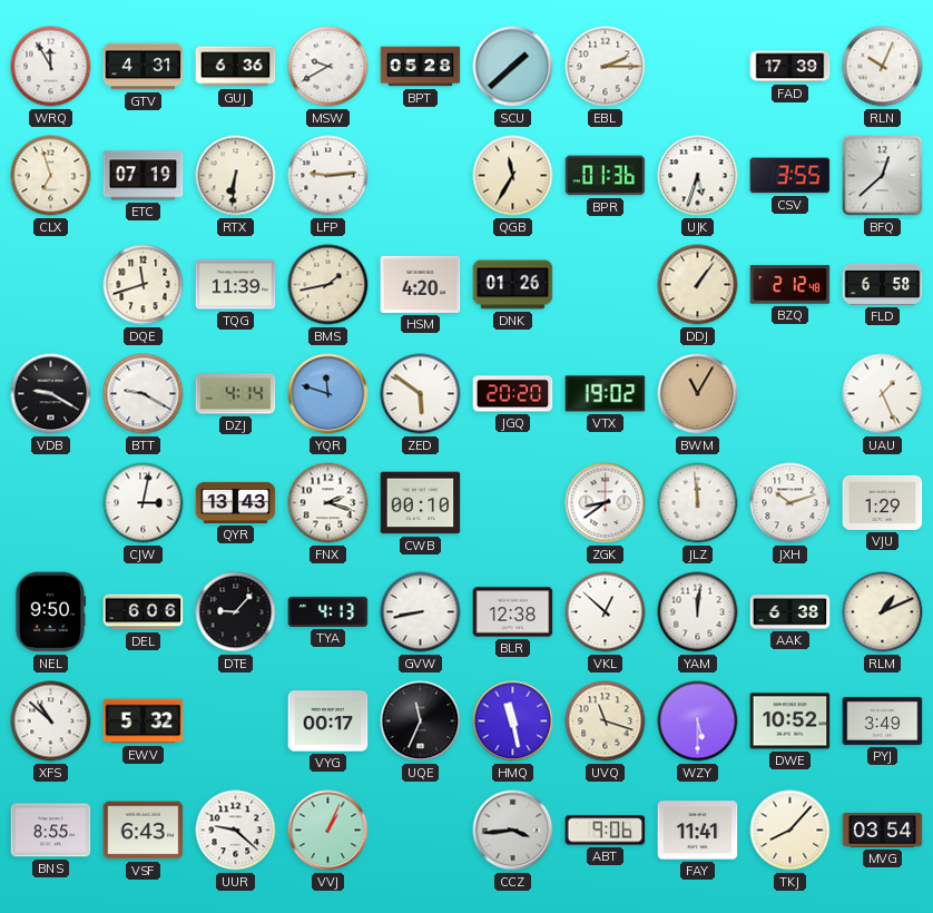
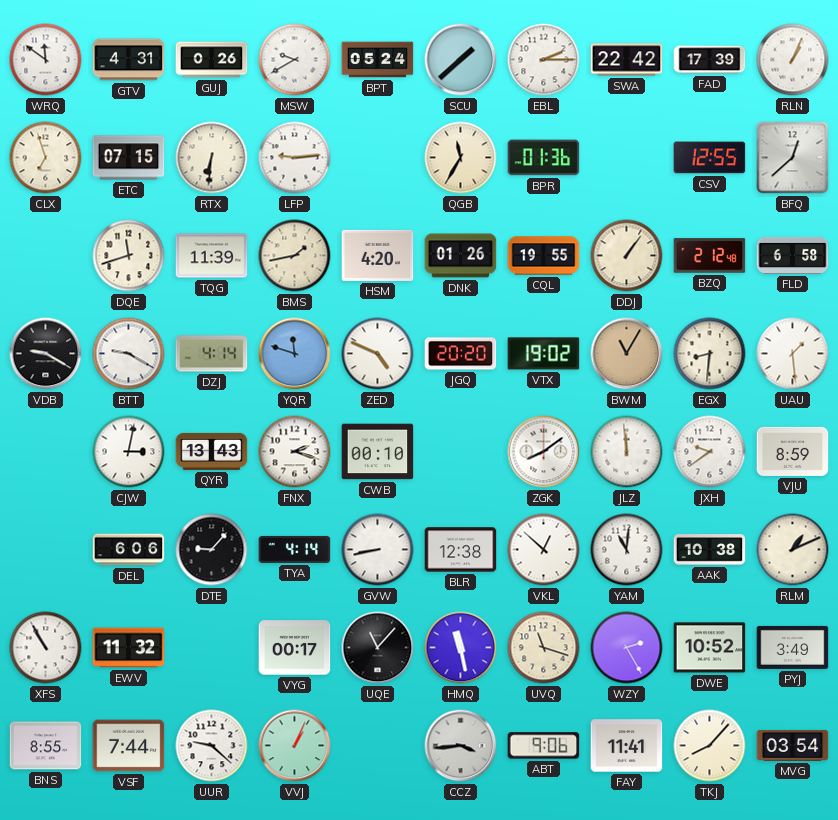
WRQ: 11:55 -> 11:51
GUJ: 6:36 -> 0:26
BPT: 05:28 -> 05:24
SWA: none -> 22:42
RLN: 10:04 -> 1:04
ETC: 07:19 -> 07:15
UJK: 5:33 -> none
CSV: 3:55 -> 12:55
CQL: none -> 19:55
ZED: 5:51 -> 4:49
EGX: none -> 8:31
UAU: 1:26 -> 1:29
ZGK: 8:39 -> 8:09
JXH: 10:12 -> 9:39
VJU: 1:29 -> 8:59
NEL: 9:50 -> none
TYA: 4:13 -> 4:14
YAM: 12:01 -> 11:01
AAK: 6:38 -> 10:38
XFS: 10:52 -> 10:55
EWV: 5:32 -> 11:32
UQE: 11:34 -> 11:07
WZY: 5:30 -> 2:25
VSF: 6:43 -> 7:44
